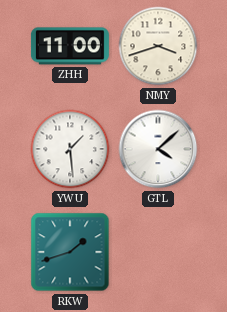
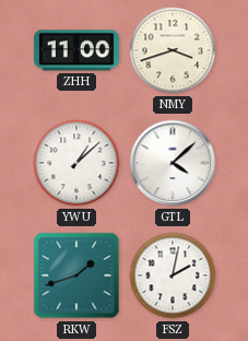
YWU: 1:29 -> 1:08
FSZ: none -> 2:02
